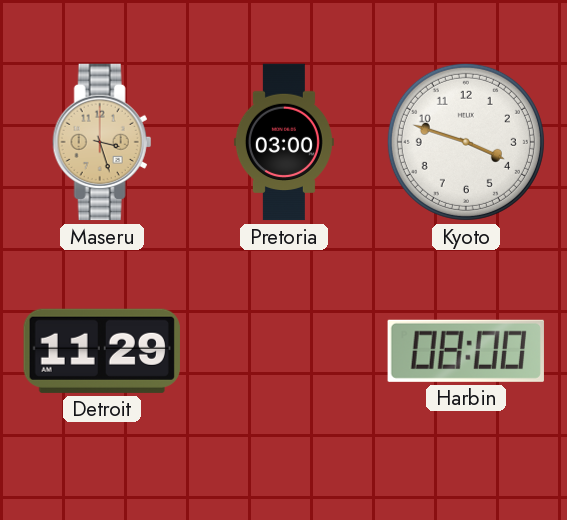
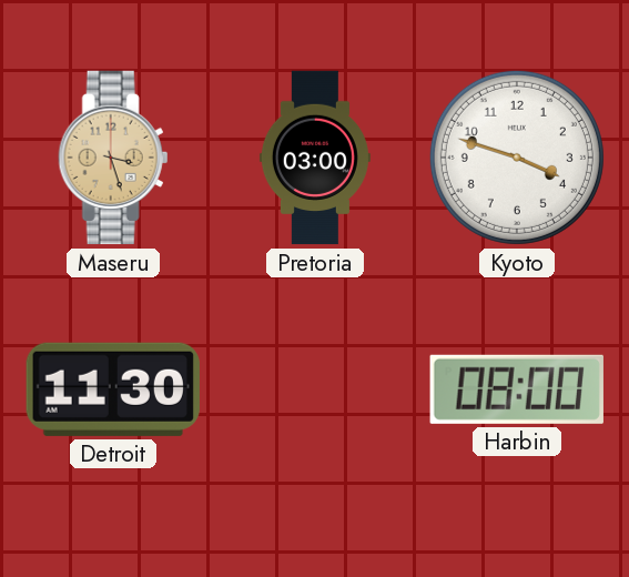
Detroit: 11:29 -> 11:30
